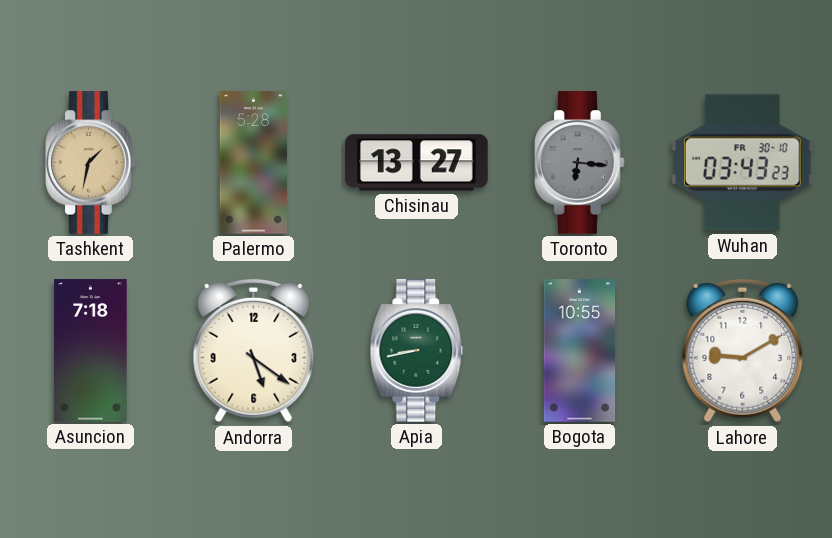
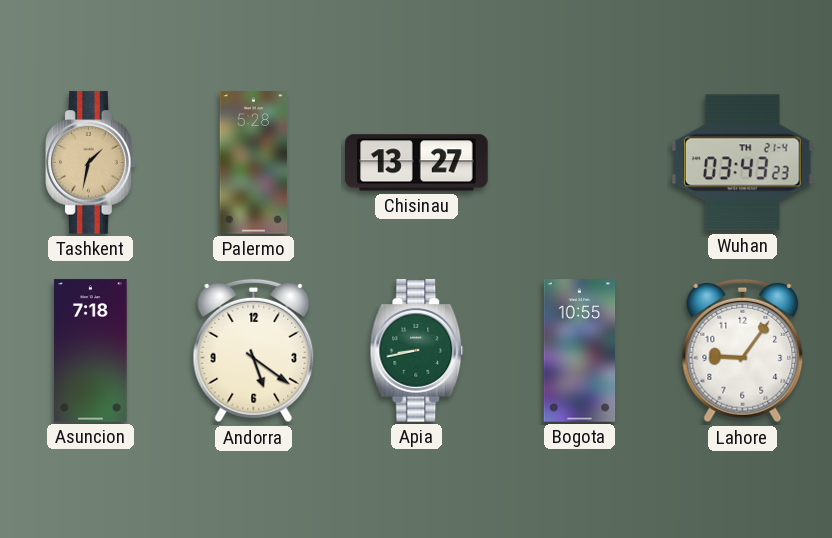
Toronto: 6:16 -> none
Wuhan date: FR 30-10 -> TH 21-4
Lahore: 9:10 -> 9:06
